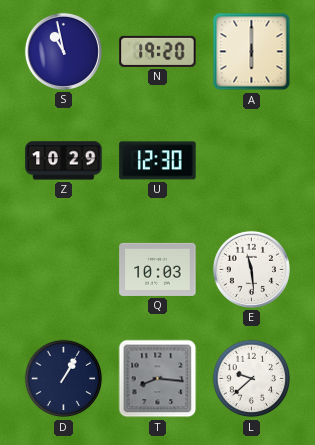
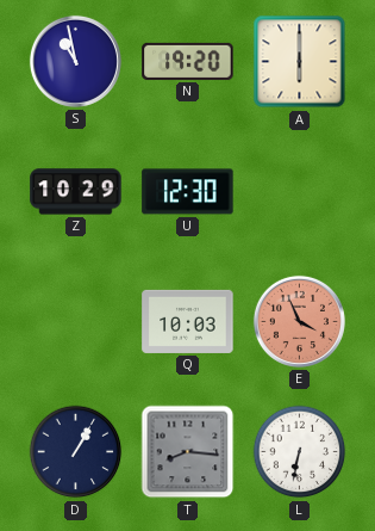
E: 11:29 -> 3:56
E dial: white -> salmon
L: 9:38 -> 6:32
